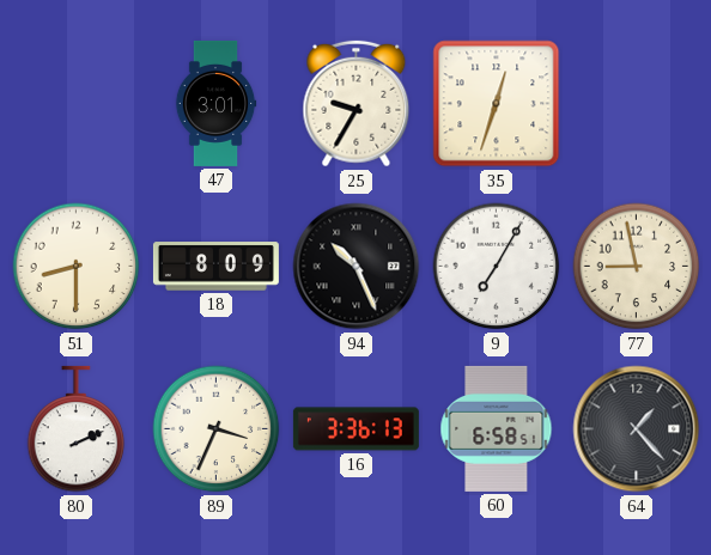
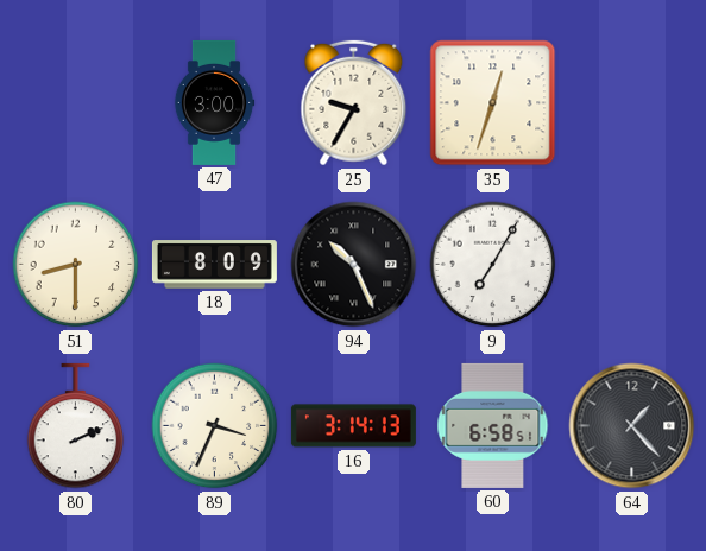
47: 3:01 -> 3:00
77: 8:58 -> none
16: 3:36 -> 3:14
